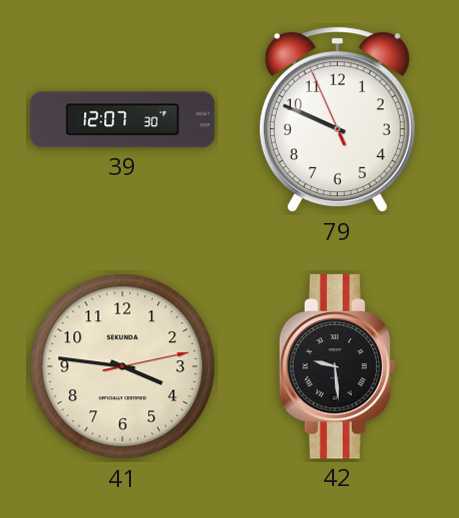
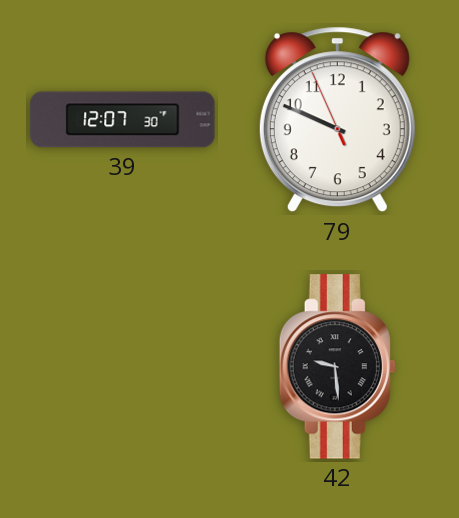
41: 3:46 -> none
